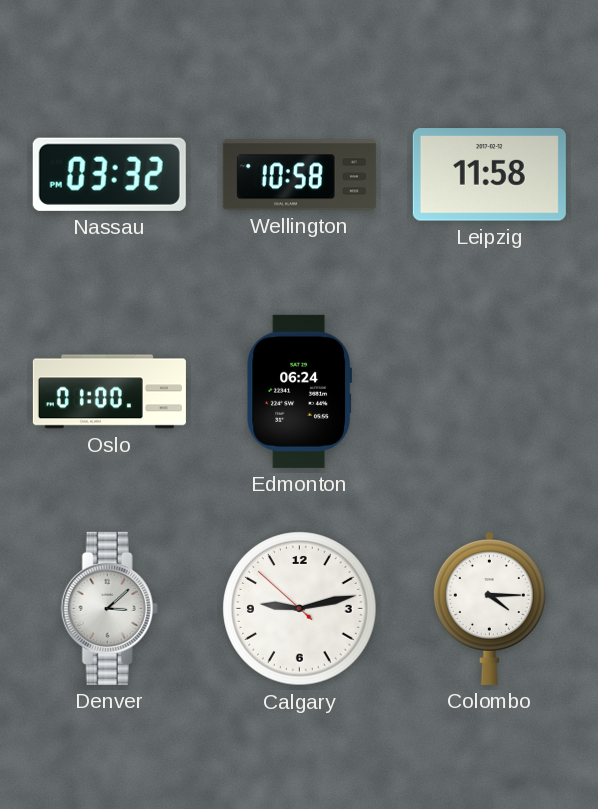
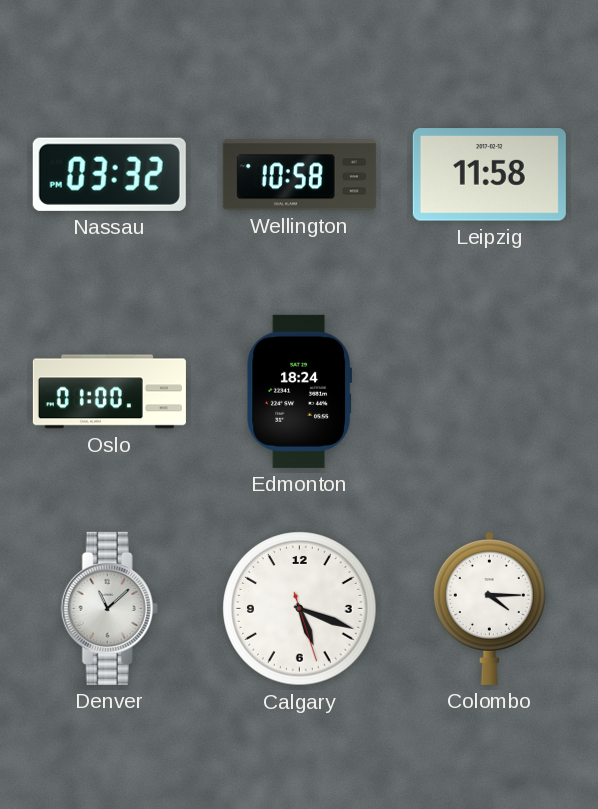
Edmonton: 06:24 -> 18:24
Denver: 3:08 -> 11:08
Calgary: 9:12 -> 5:18
